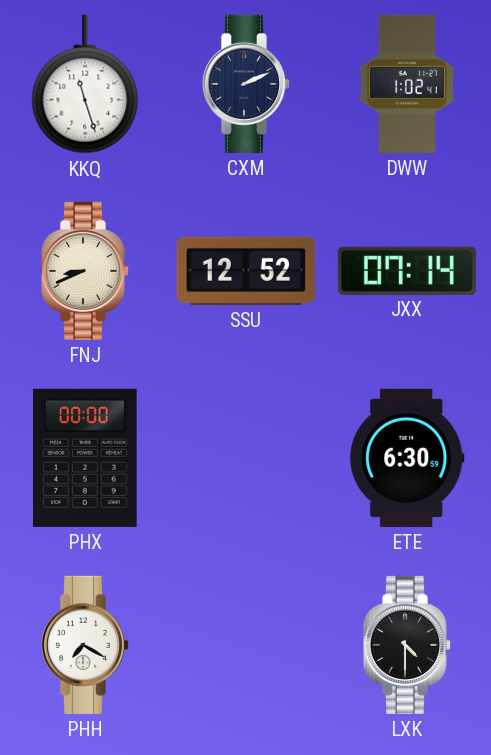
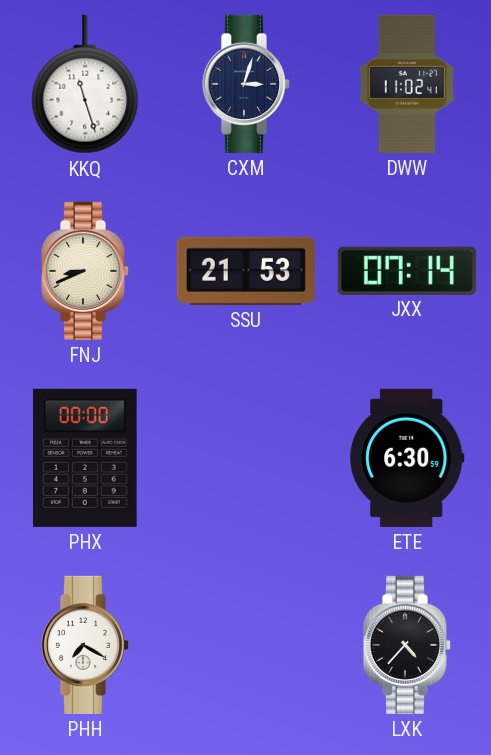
CXM: 2:11 -> 3:03
DWW: 1:02 -> 11:02
SSU: 12:52 -> 21:53
LXK: 4:30 -> 4:37
